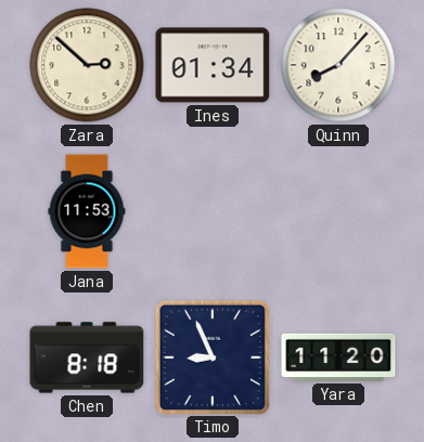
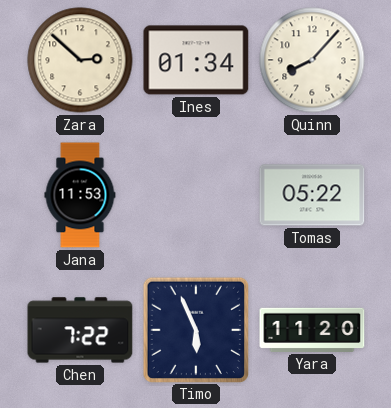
Tomas: none -> 05:22
Chen: 8:18 -> 7:22
Timo: 8:56 -> 5:56
